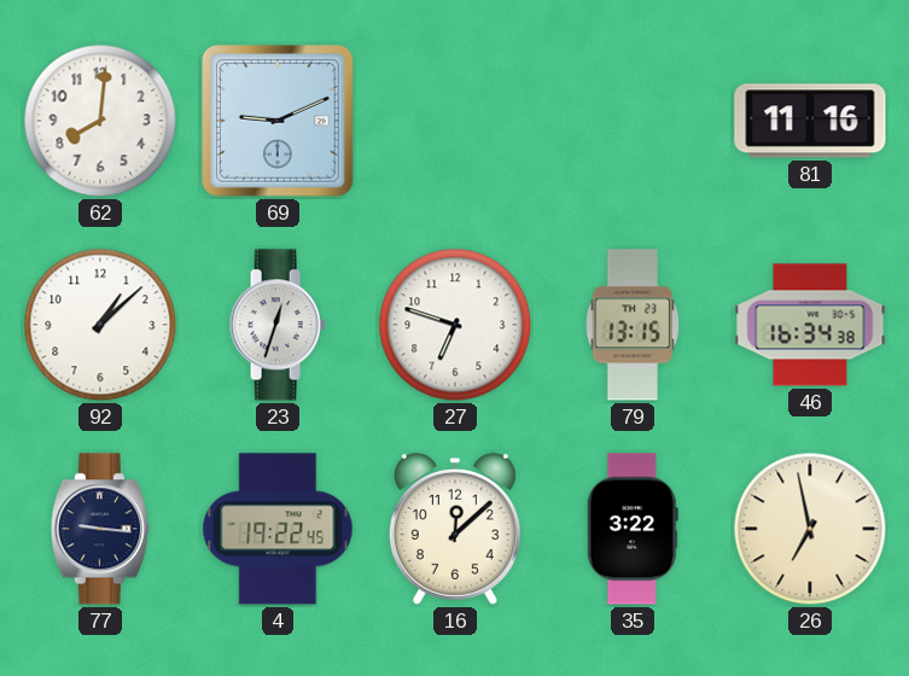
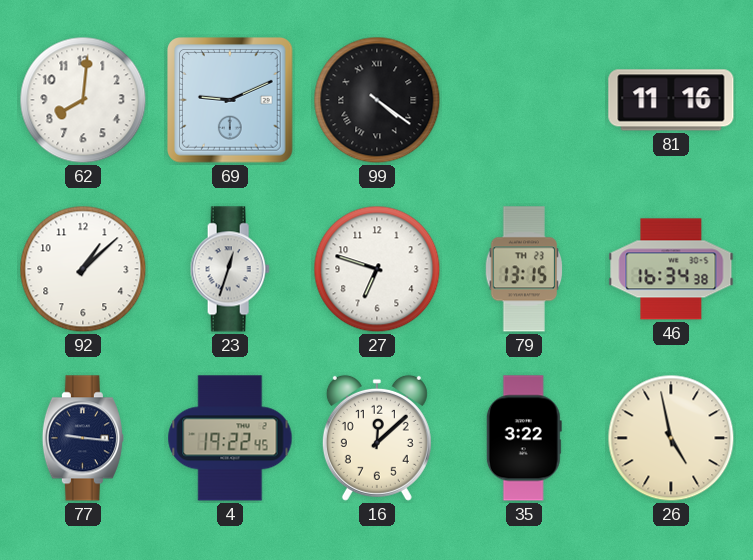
99: none -> 4:21
26: 6:58 -> 4:58
